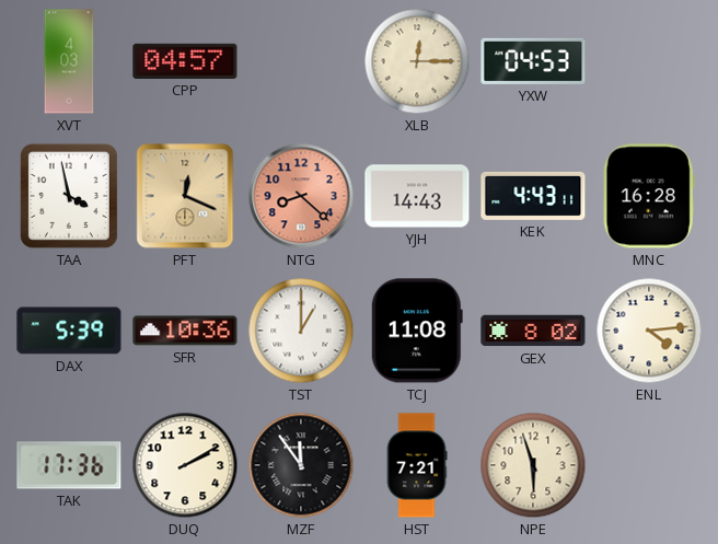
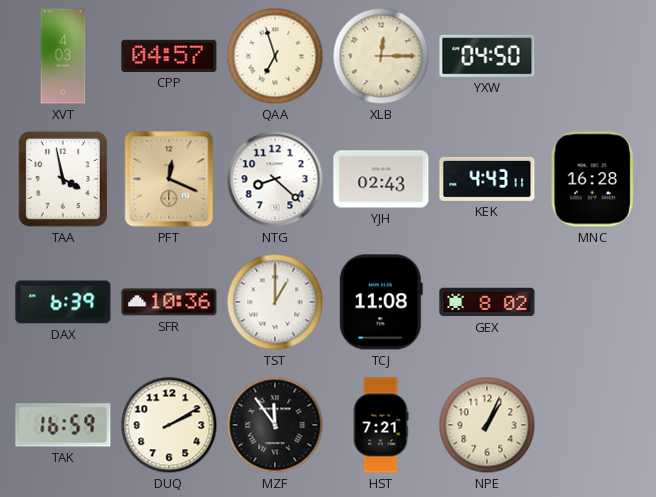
QAA: none -> 6:57
YXW: 04:53 -> 04:50
NTG dial: salmon -> white
YJH: 14:43 -> 02:43
DAX: 5:39 -> 6:39
ENL: 4:14 -> none
TAK: 17:36 -> 16:59
NPE: 5:57 -> 1:04
